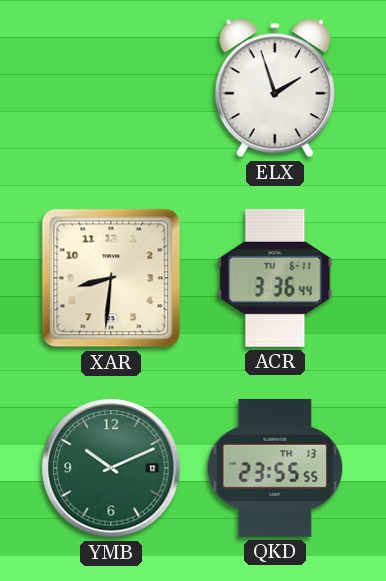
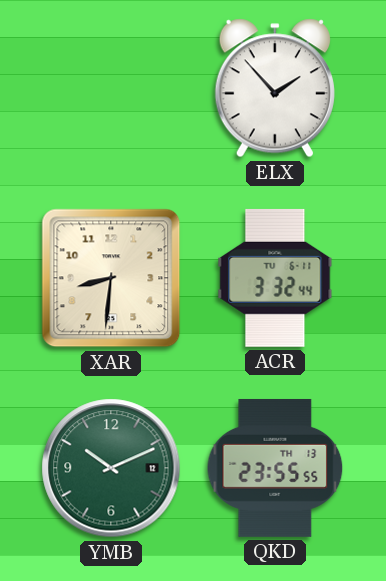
ELX: 1:57 -> 1:53
ACR: 3:36 -> 3:32
